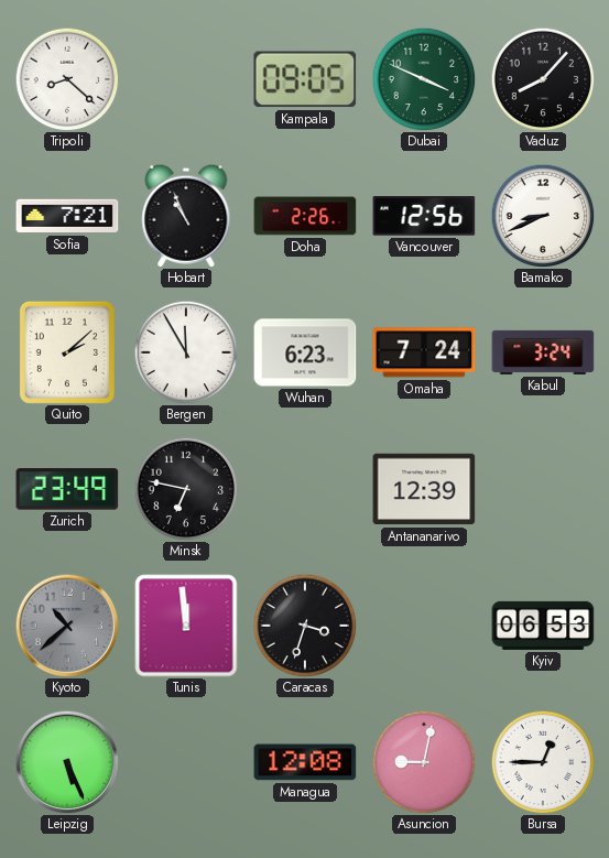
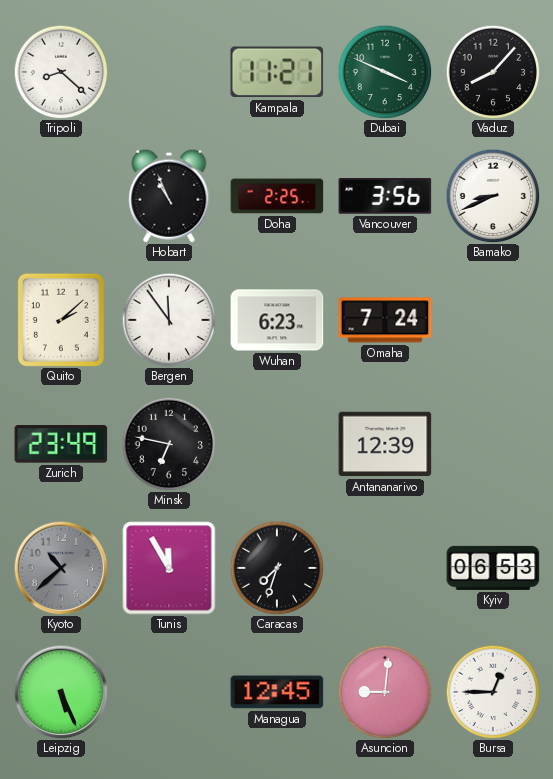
Kampala: 09:05 -> 11:21
Sofia: 7:21 -> none
Doha: 2:26 -> 2:25
Vancouver: 12:56 -> 3:56
Bergen: 11:55 -> 11:54
Kabul: 3:24 -> none
Tunis: 11:59 -> 11:55
Caracas: 3:33 -> 7:33
Managua: 12:08 -> 12:45
Asuncion: 9:02 -> 9:01
